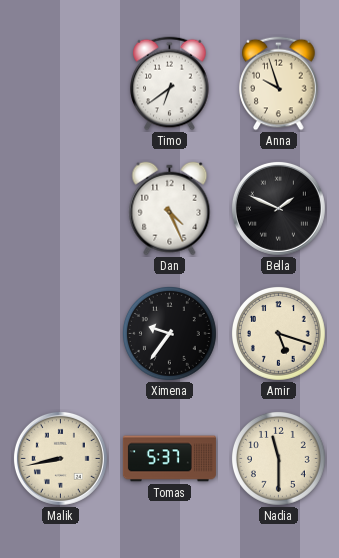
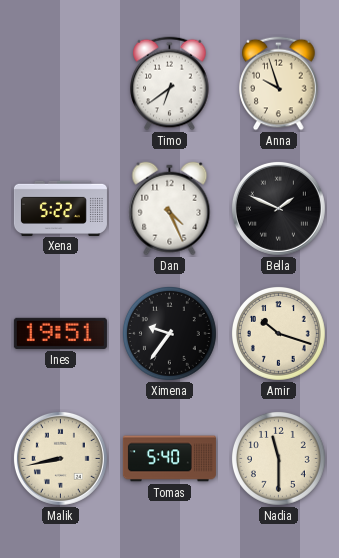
Xena: none -> 5:22
Ines: none -> 19:51
Amir: 5:18 -> 10:18
Tomas: 5:37 -> 5:40
